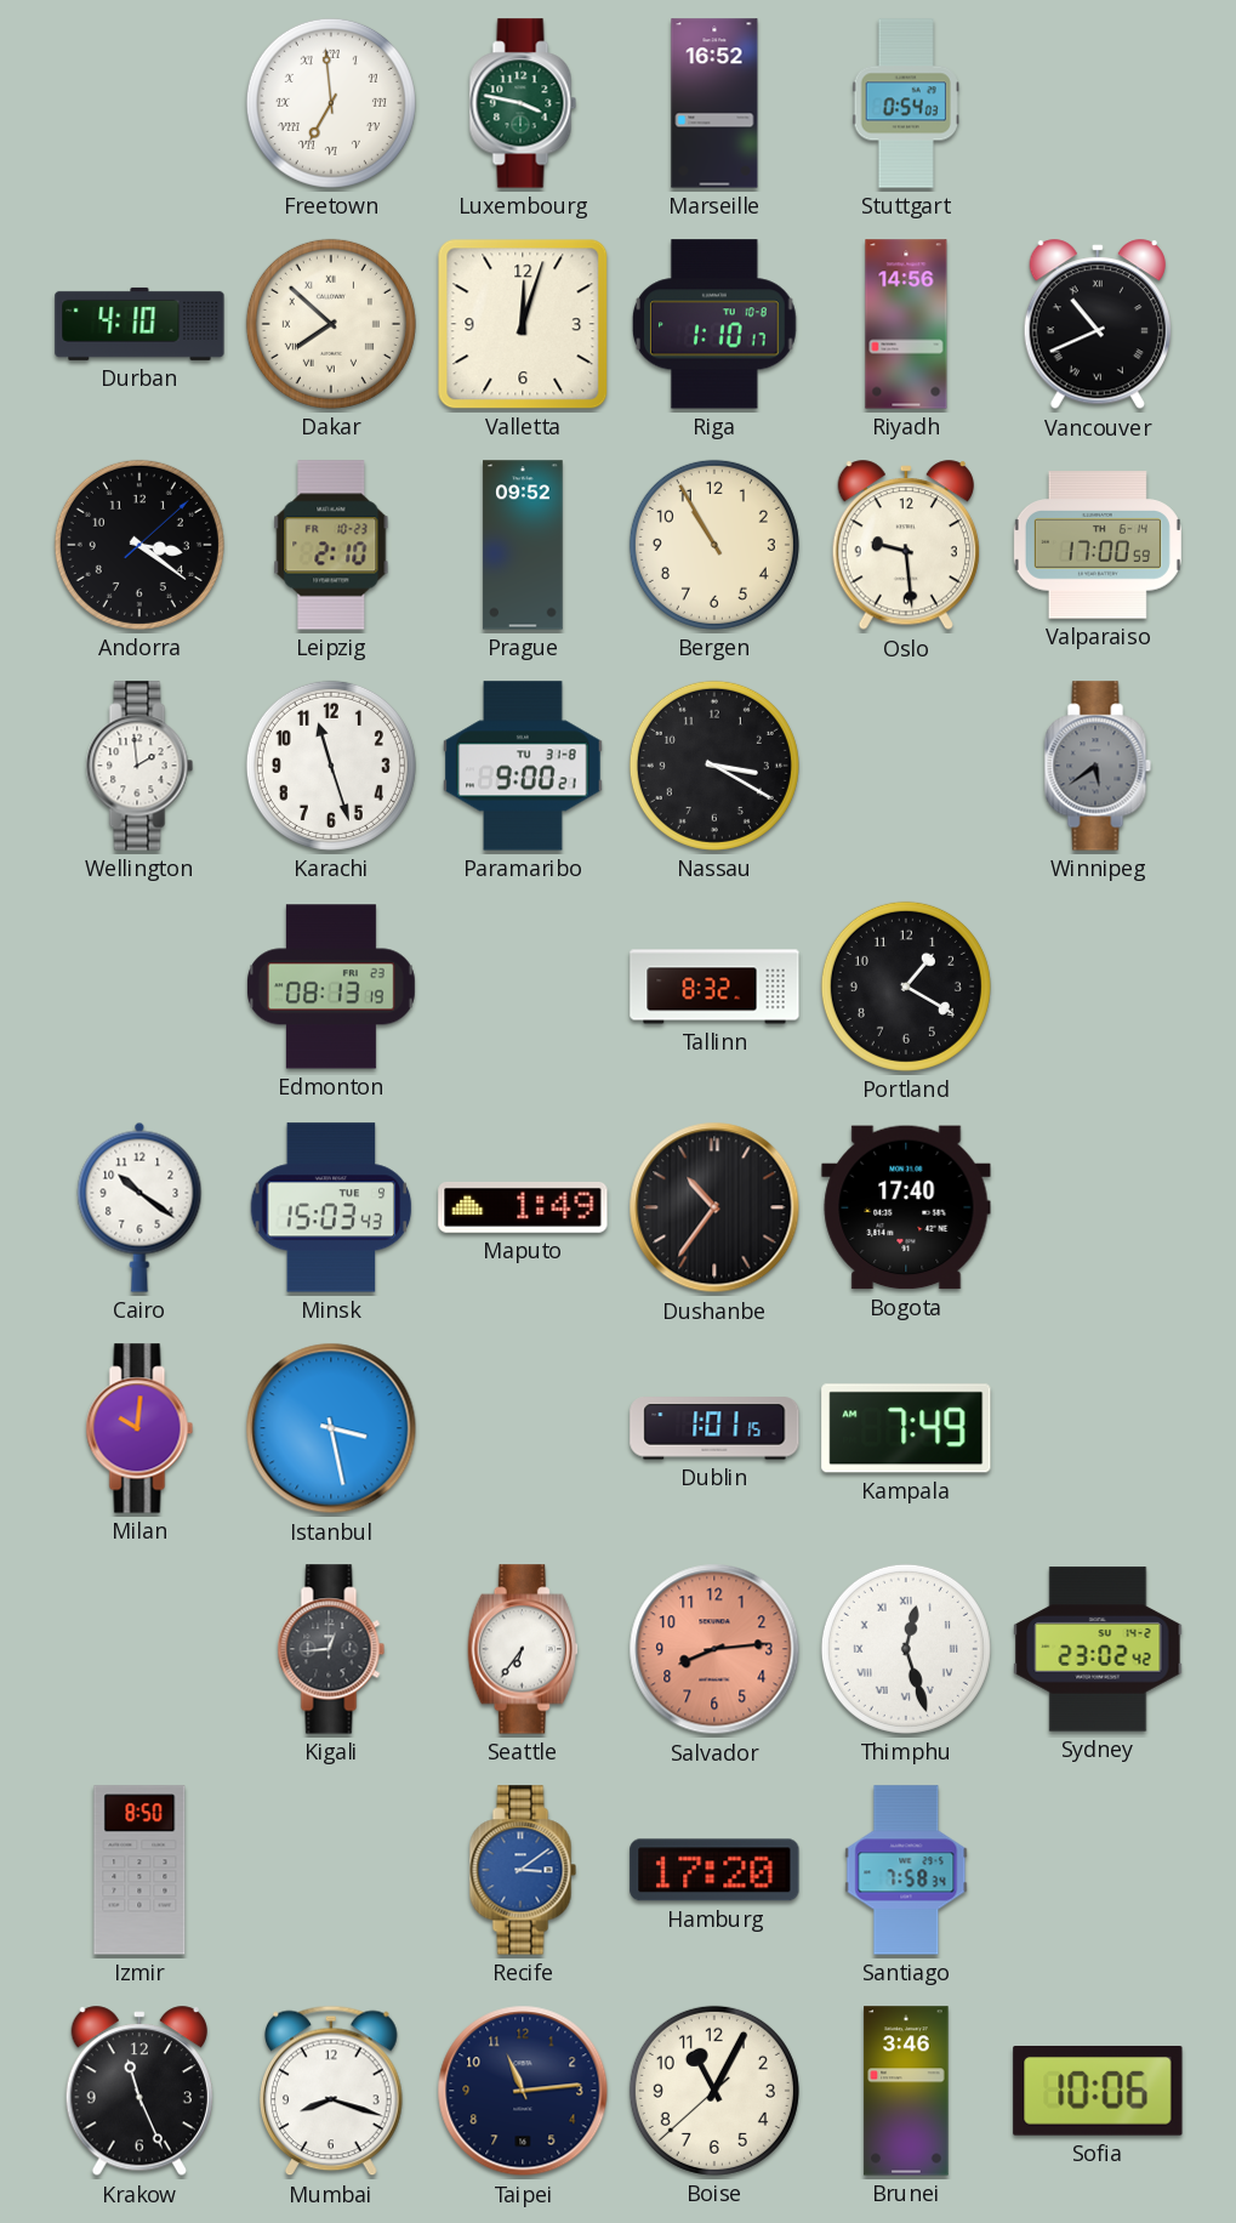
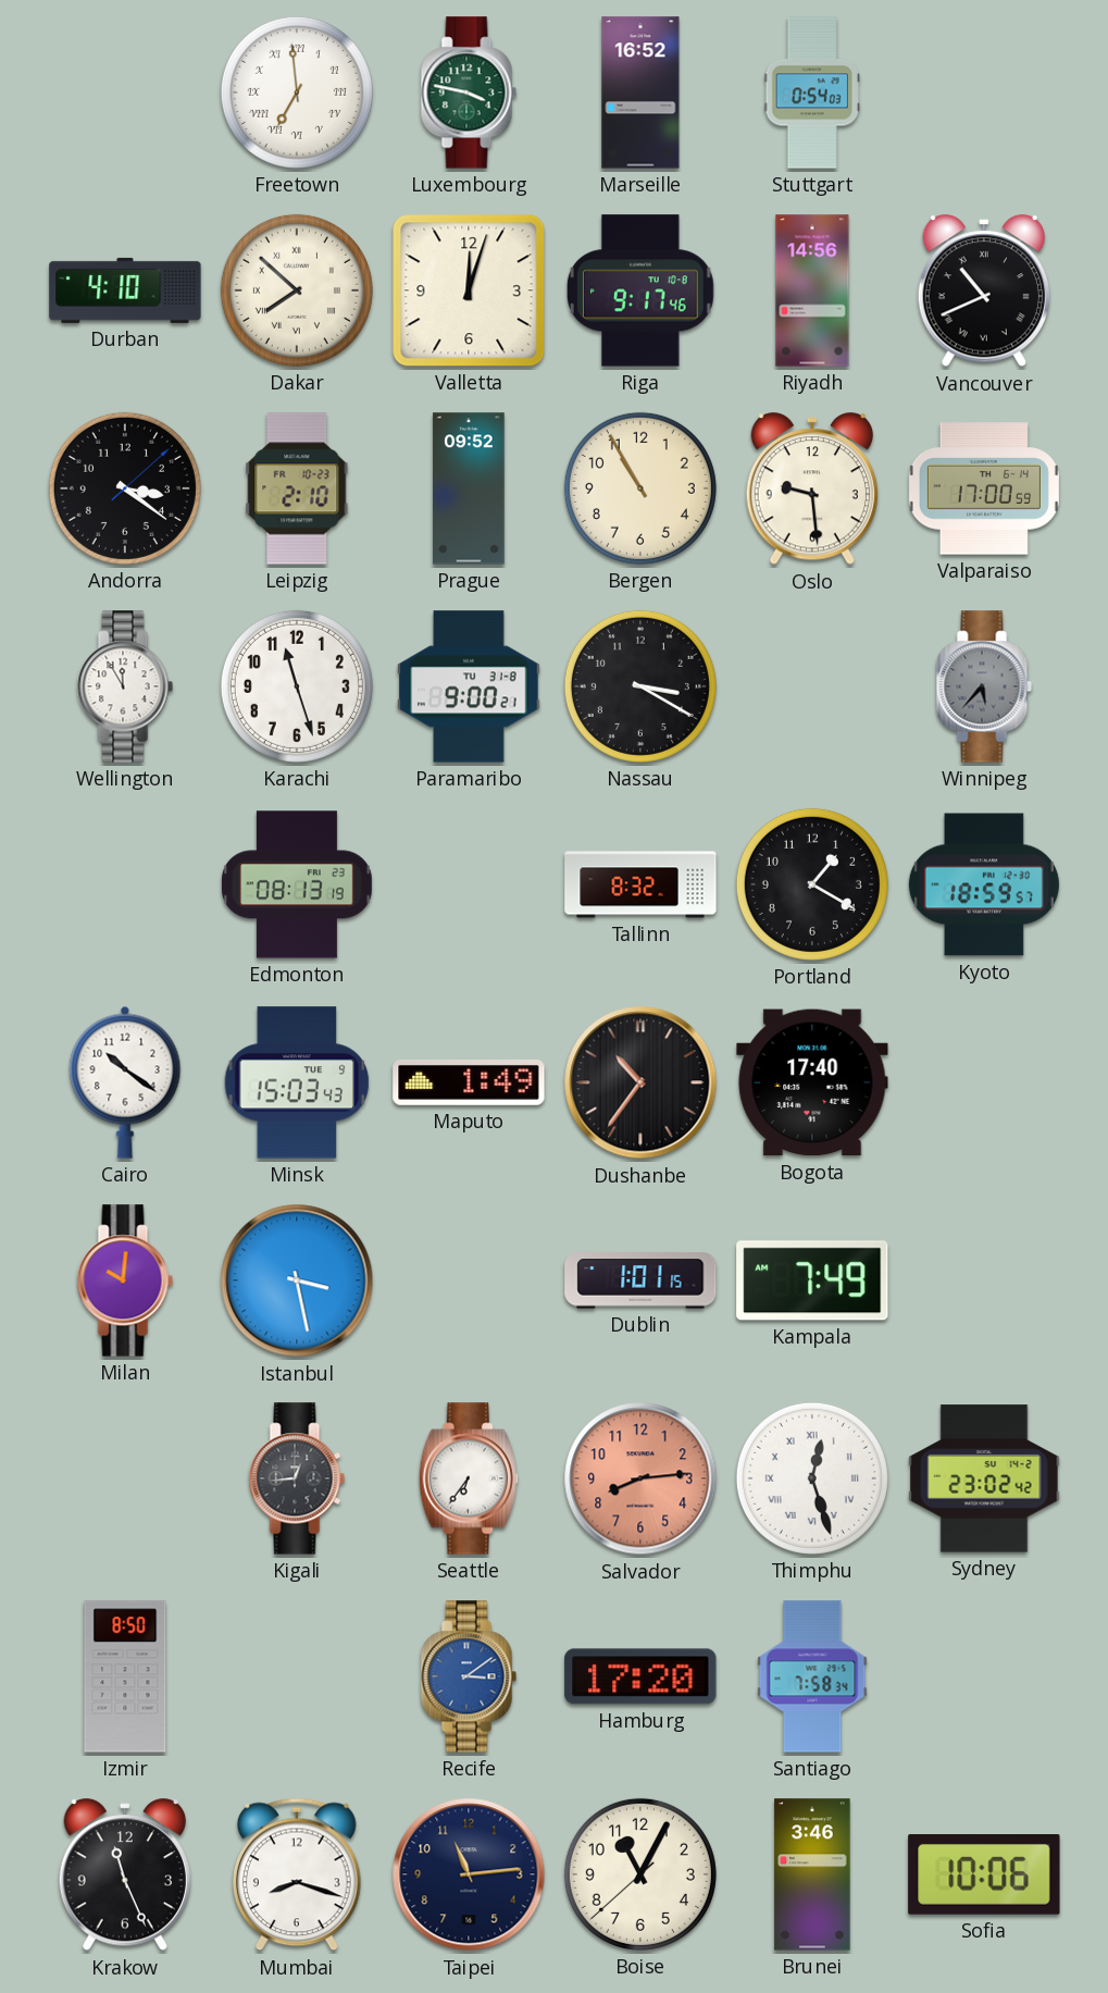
Riga: 1:10 -> 9:17
Wellington: 1:59 -> 11:55
Winnipeg: 5:39 -> 5:37
Kyoto: none -> 18:59
